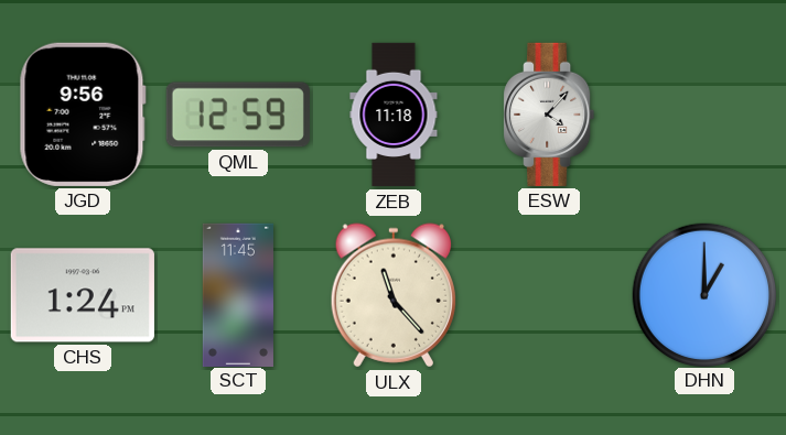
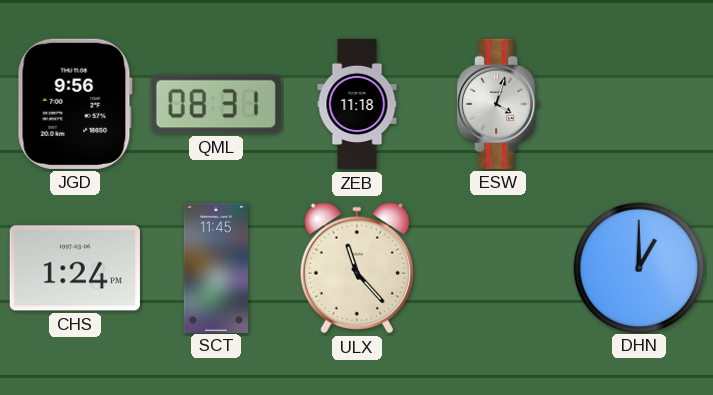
QML: 12:59 -> 08:31
ESW: 4:07 -> 4:03
